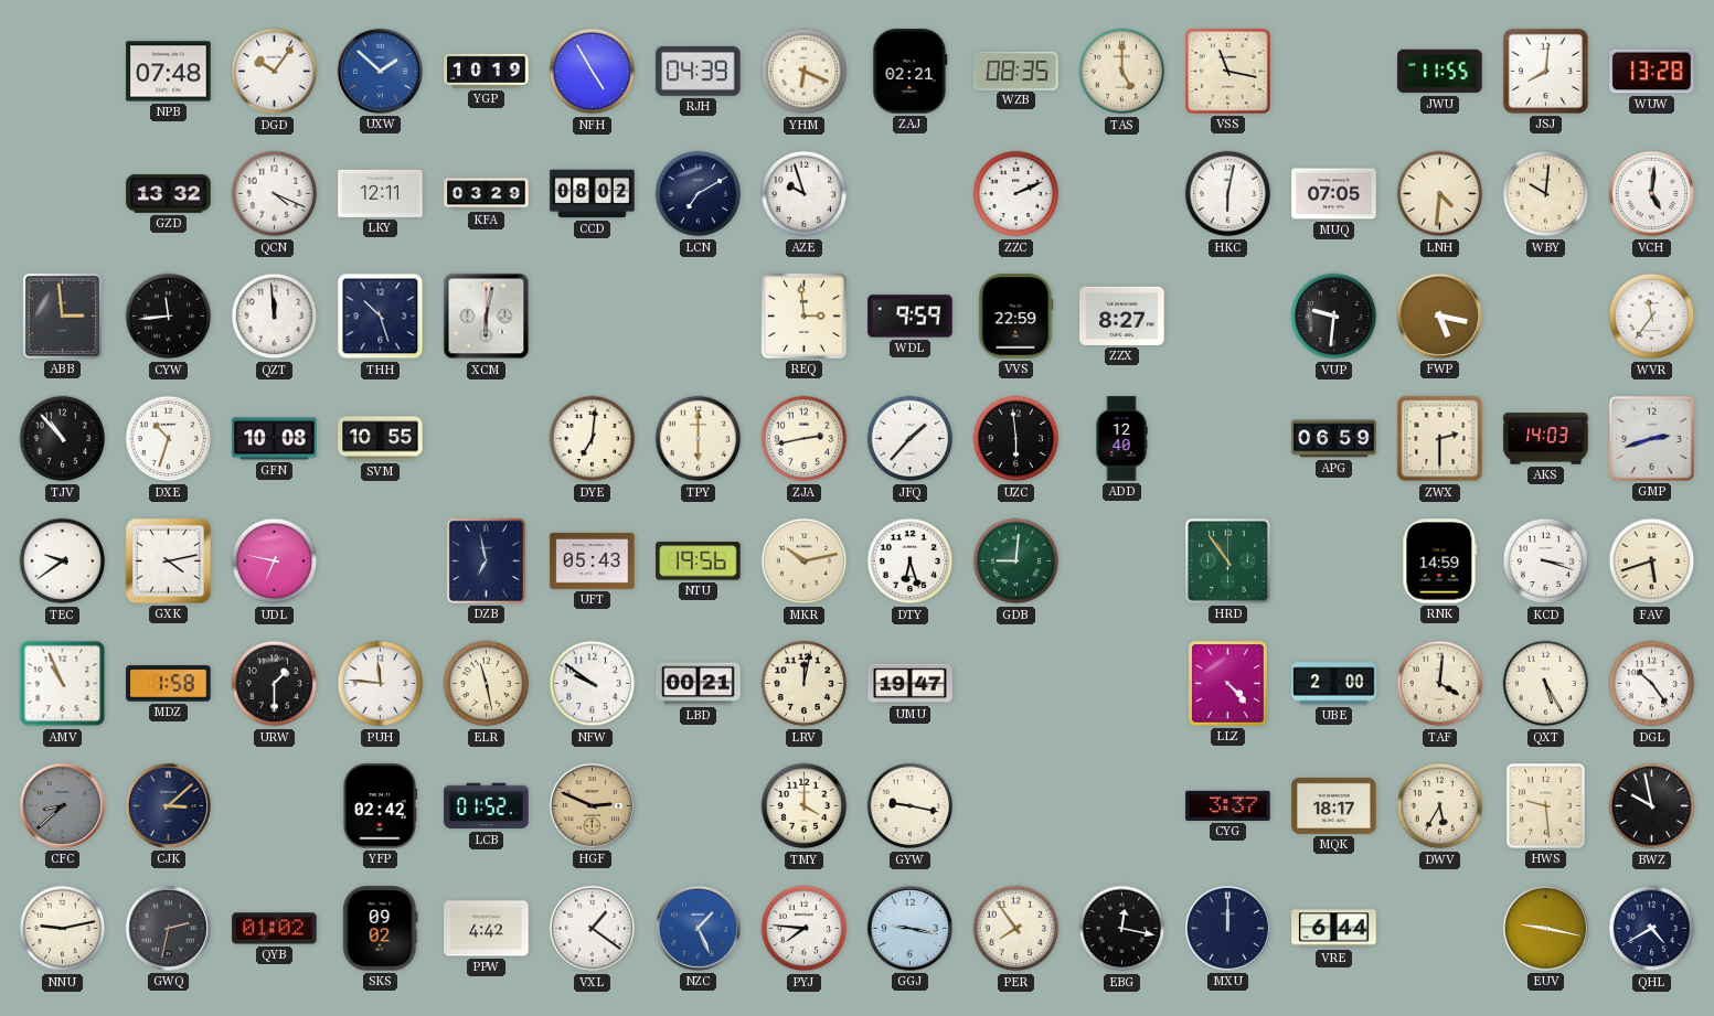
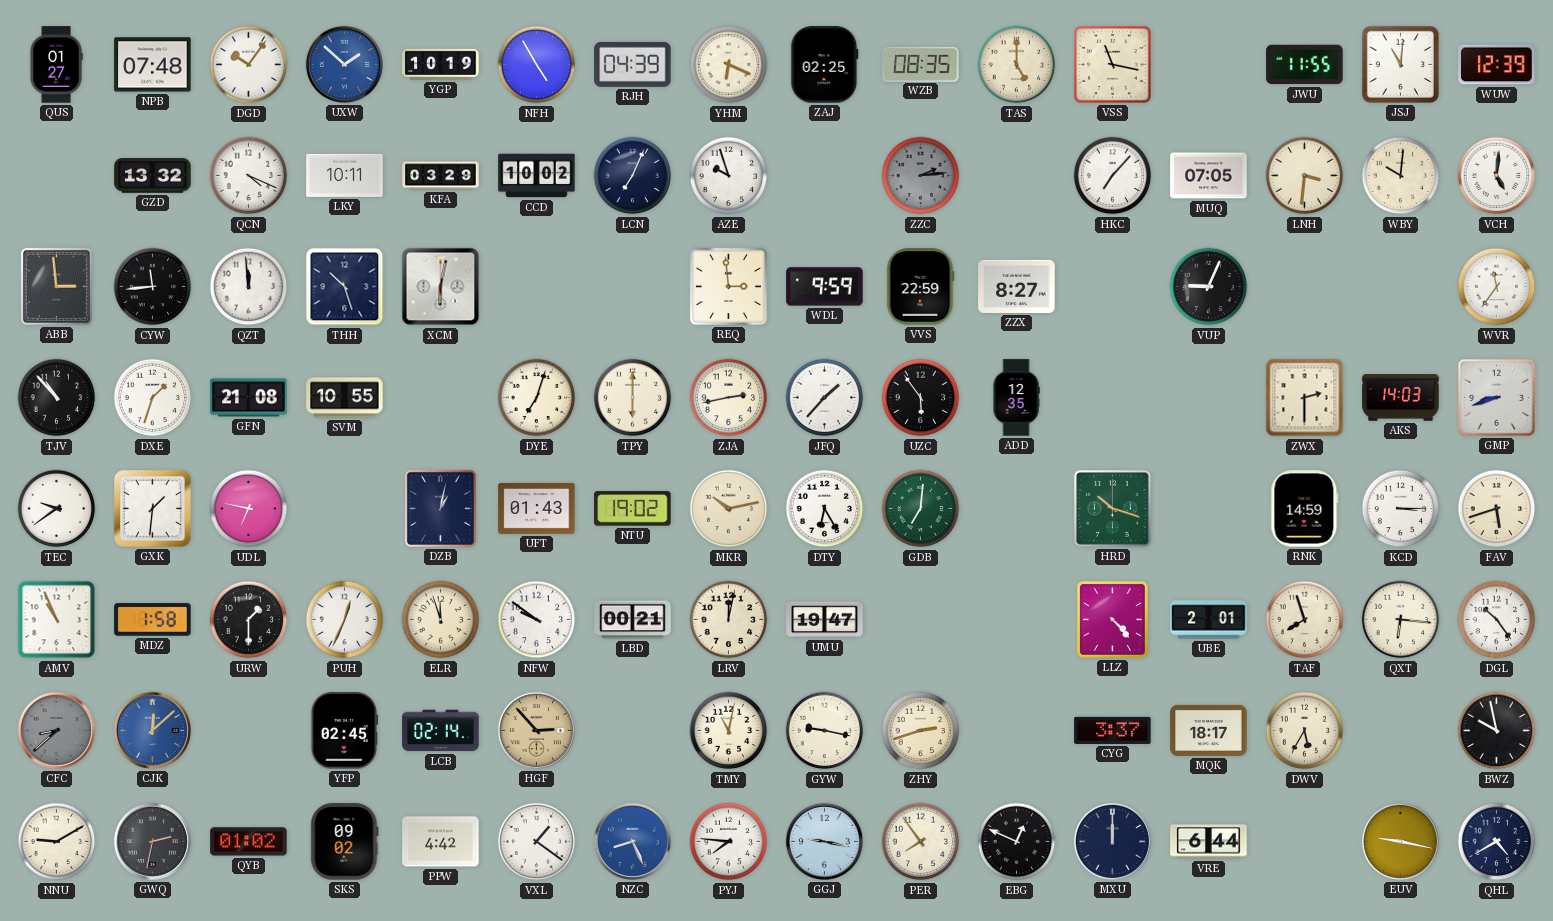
QUS: none -> 01:27
ZAJ: 02:21 -> 02:25
JSJ: 8:01 -> 11:01
WUW: 13:28 -> 12:39
LKY: 12:11 -> 10:11
CCD: 08:02 -> 10:02
LCN: 7:10 -> 7:04
ZZC: 2:11 -> 2:14
ZZC dial: white -> grey
HKC: 6:02 -> 7:07
LNH: 4:31 -> 3:31
VUP: 9:31 -> 9:04
FWP: 5:17 -> none
DXE: 10:33 -> 1:33
GFN: 10:08 -> 21:08
DYE: 7:01 -> 7:03
UZC: 5:59 -> 5:54
ADD: 12:40 -> 12:35
APG: 06:59 -> none
GMP: 2:42 -> 8:42
GXK: 4:13 -> 1:31
DZB: 6:58 -> 1:02
UFT: 05:43 -> 01:43
NTU: 19:56 -> 19:02
DTY: 6:27 -> 6:25
GDB: 9:01 -> 7:01
HRD: 10:54 -> 10:18
KCD: 3:18 -> 3:15
PUH: 11:46 -> 12:34
ELR: 11:28 -> 11:57
UBE: 2:00 -> 2:01
TAF: 4:01 -> 7:57
QXT: 5:25 -> 6:16
CJK: 3:08 -> 12:08
CJK dial: navy -> blue
YFP: 02:42 -> 02:45
LCB: 01:52 -> 02:14
HGF: 2:49 -> 2:53
TMY: 4:00 -> 11:02
ZHY: none -> 2:42
HWS: 9:29 -> none
NNU: 9:13 -> 9:10
NZC: 1:26 -> 8:26
EBG: 12:17 -> 12:49
